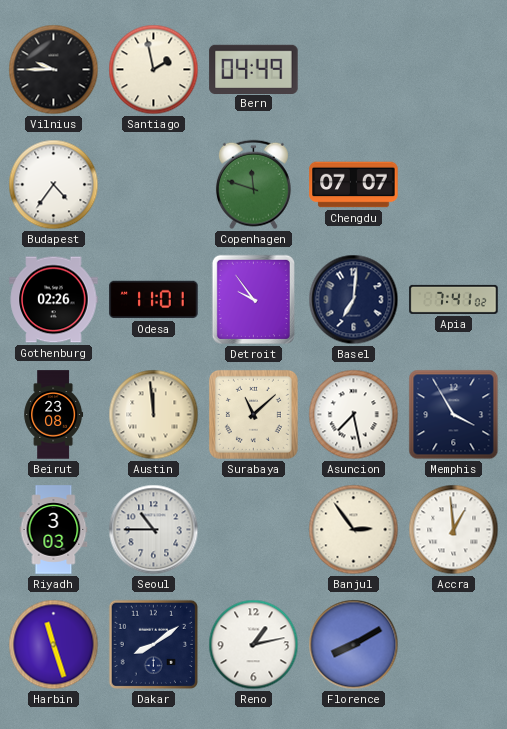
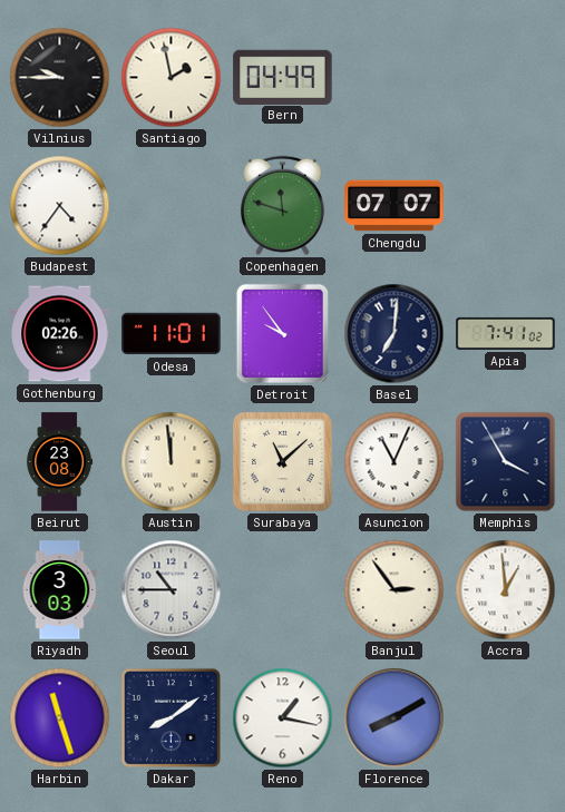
Asuncion: 7:28 -> 11:04
Reno: 1:13 -> 1:17
